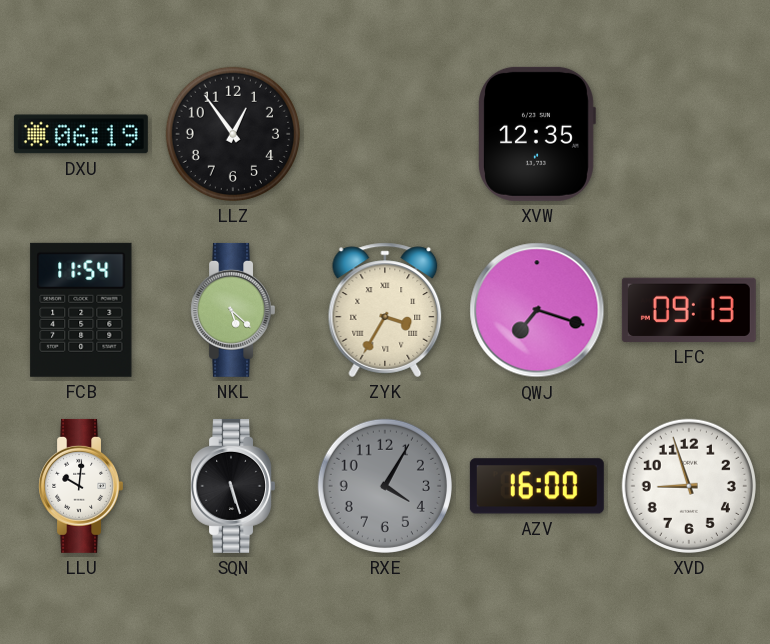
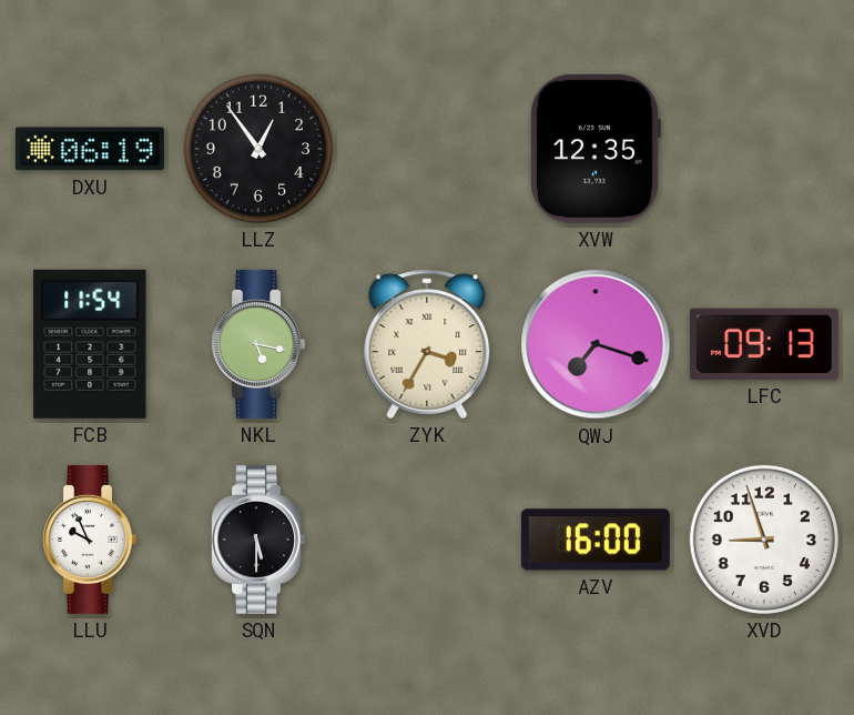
NKL: 5:22 -> 5:17
LLU: 10:01 -> 9:56
SQN: 5:27 -> 5:30
RXE: 4:05 -> none
